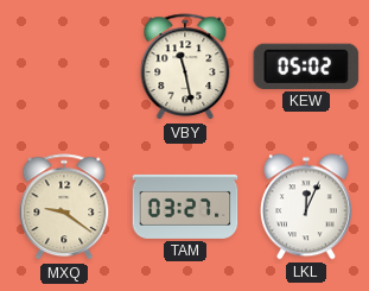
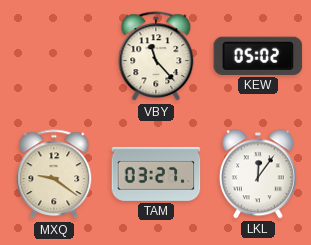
VBY: 11:28 -> 11:23
LKL: 12:04 -> 12:06
